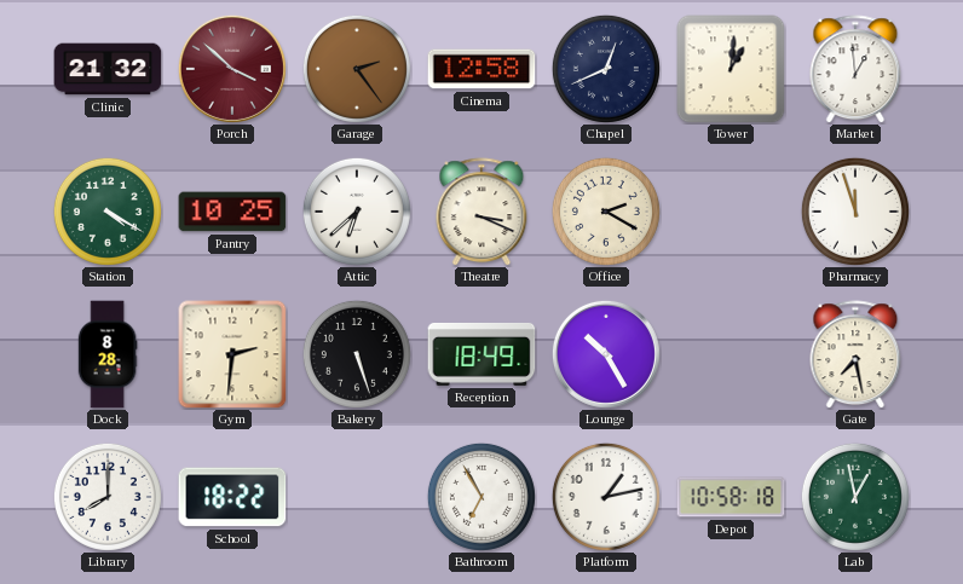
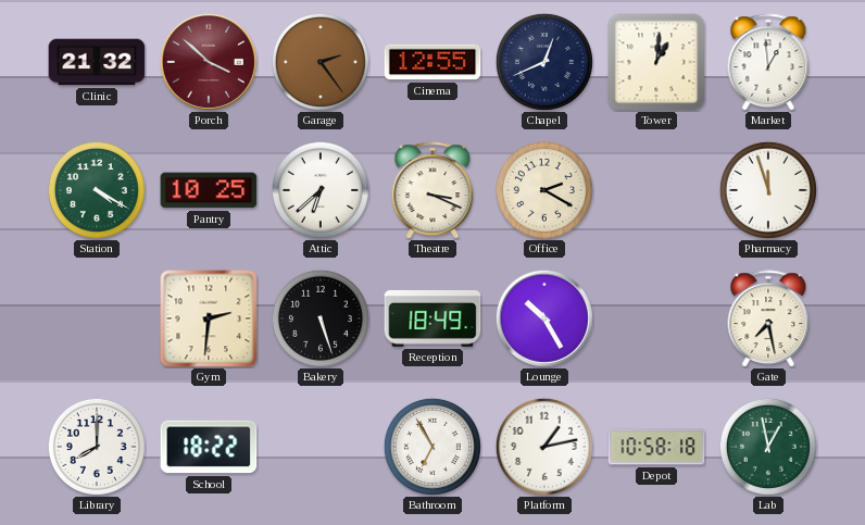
Cinema: 12:58 -> 12:55
Dock: 8:28 -> none
